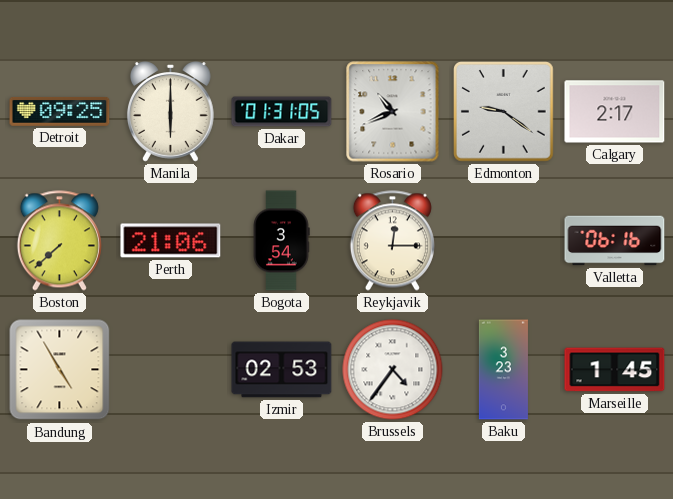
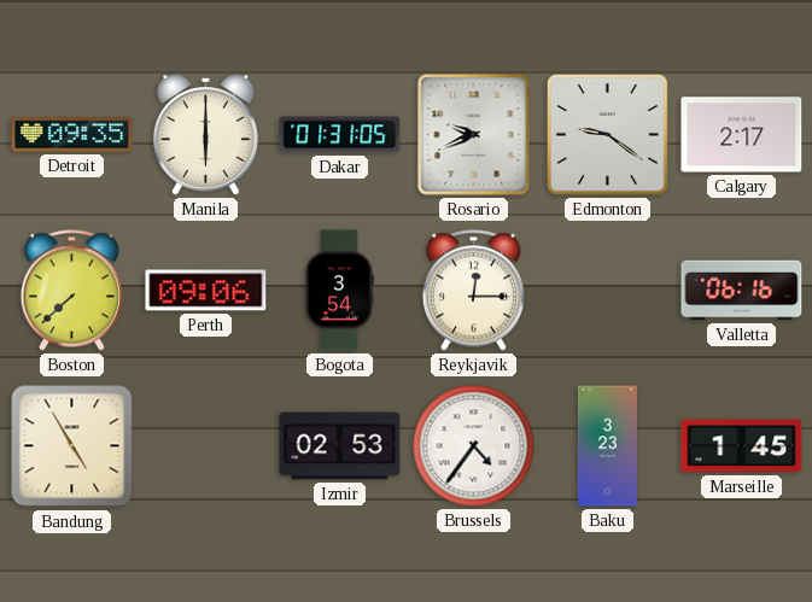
Detroit: 09:25 -> 09:35
Rosario: 10:41 -> 9:41
Perth: 21:06 -> 09:06
